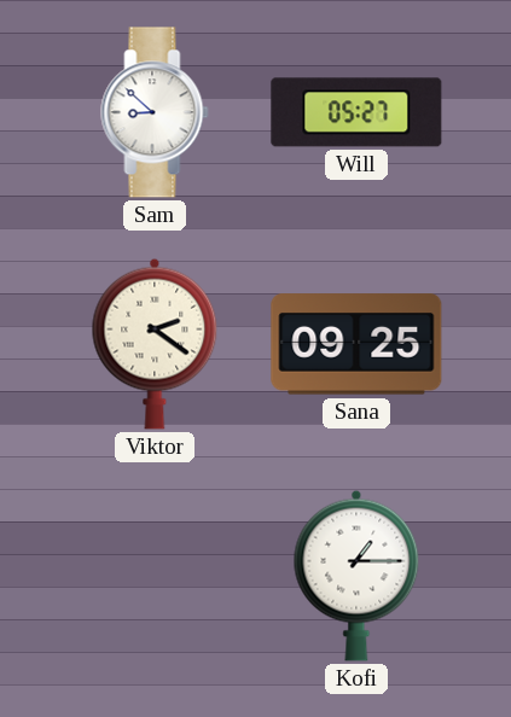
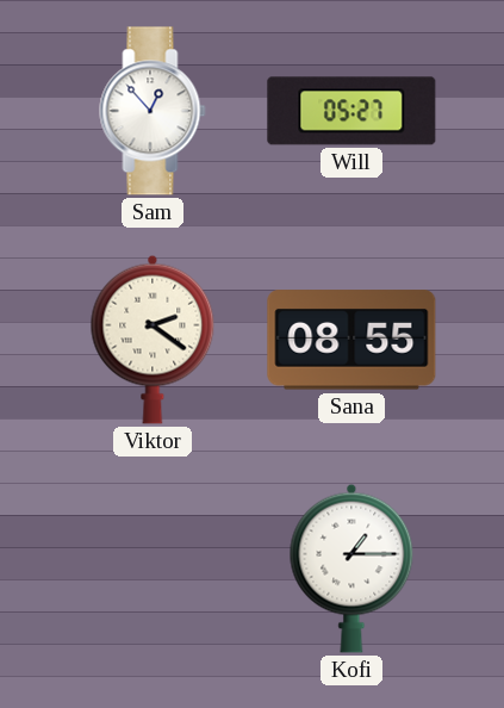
Sam: 8:52 -> 12:53
Sana: 09:25 -> 08:55
